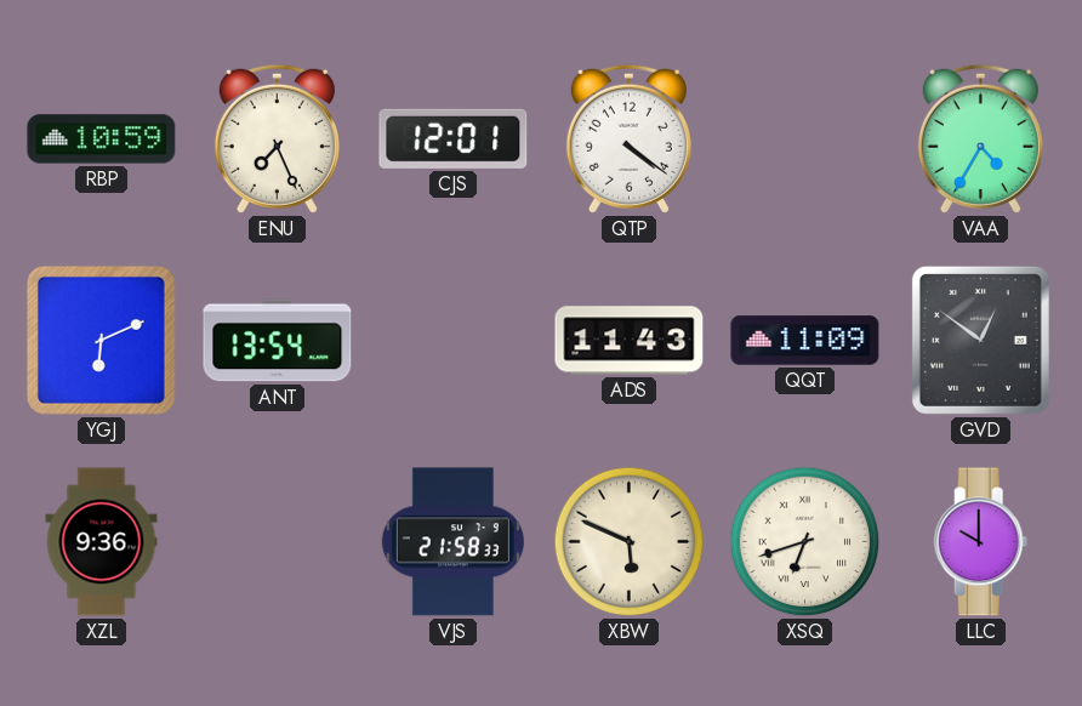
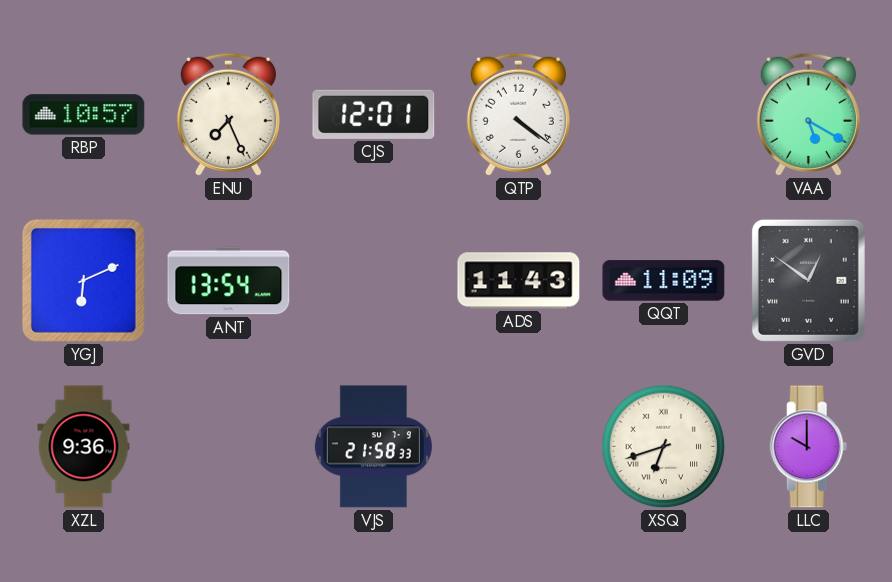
RBP: 10:59 -> 10:57
VAA: 4:35 -> 5:20
XBW: 5:49 -> none
